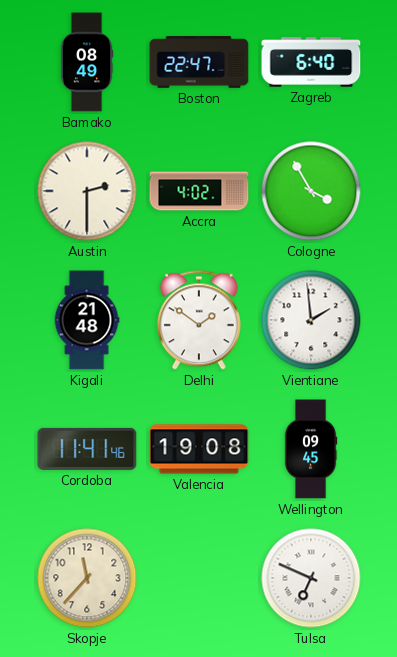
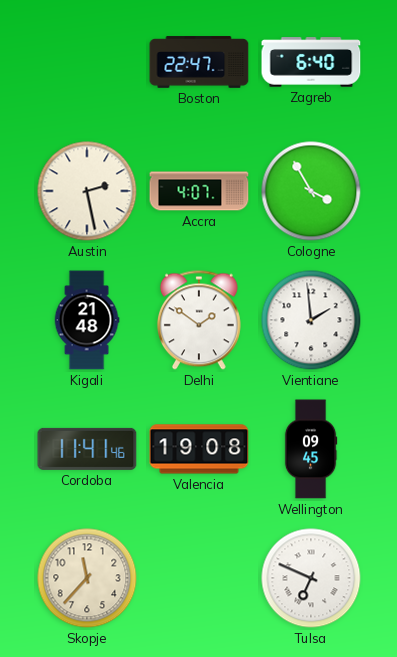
Bamako: 08:49 -> none
Austin: 2:30 -> 2:28
Accra: 4:02 -> 4:07
